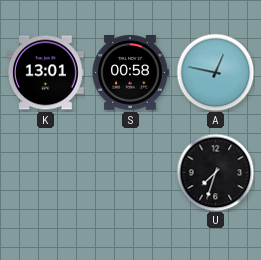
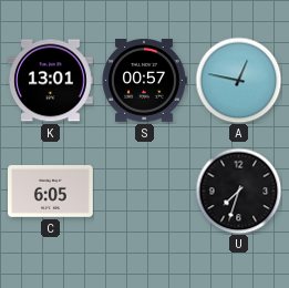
S: 00:58 -> 00:57
C: none -> 6:05
